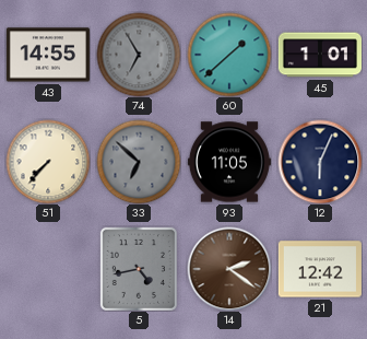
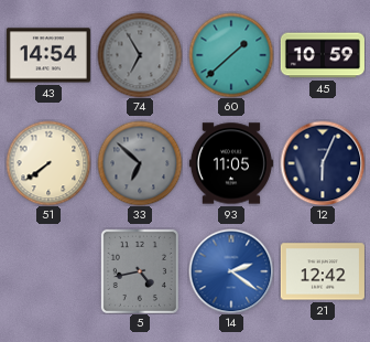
43: 14:55 -> 14:54
45: 1:01 -> 10:59
51: 7:37 -> 7:39
14 dial: brown -> blue
